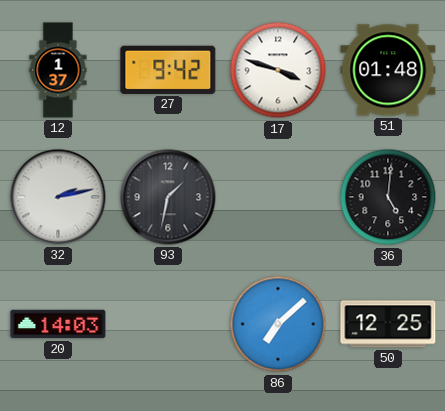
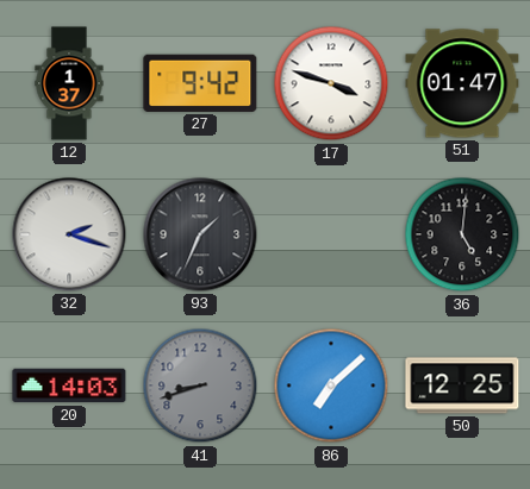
51: 01:48 -> 01:47
32: 2:13 -> 2:18
93: 1:32 -> 1:34
41: none -> 8:42
